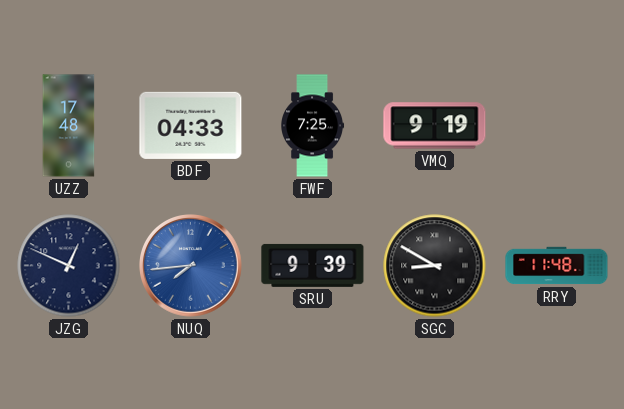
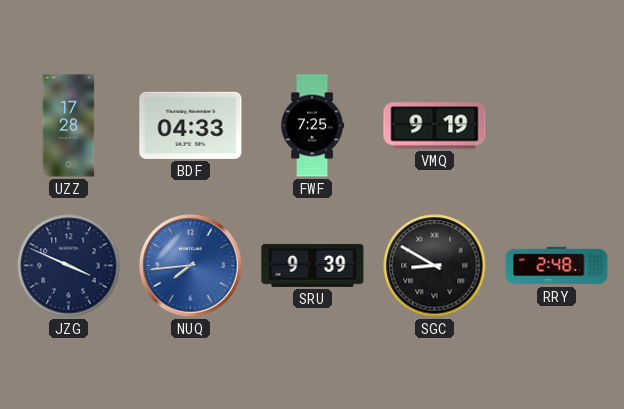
UZZ: 17:48 -> 17:28
JZG: 12:49 -> 3:49
RRY: 11:48 -> 2:48
